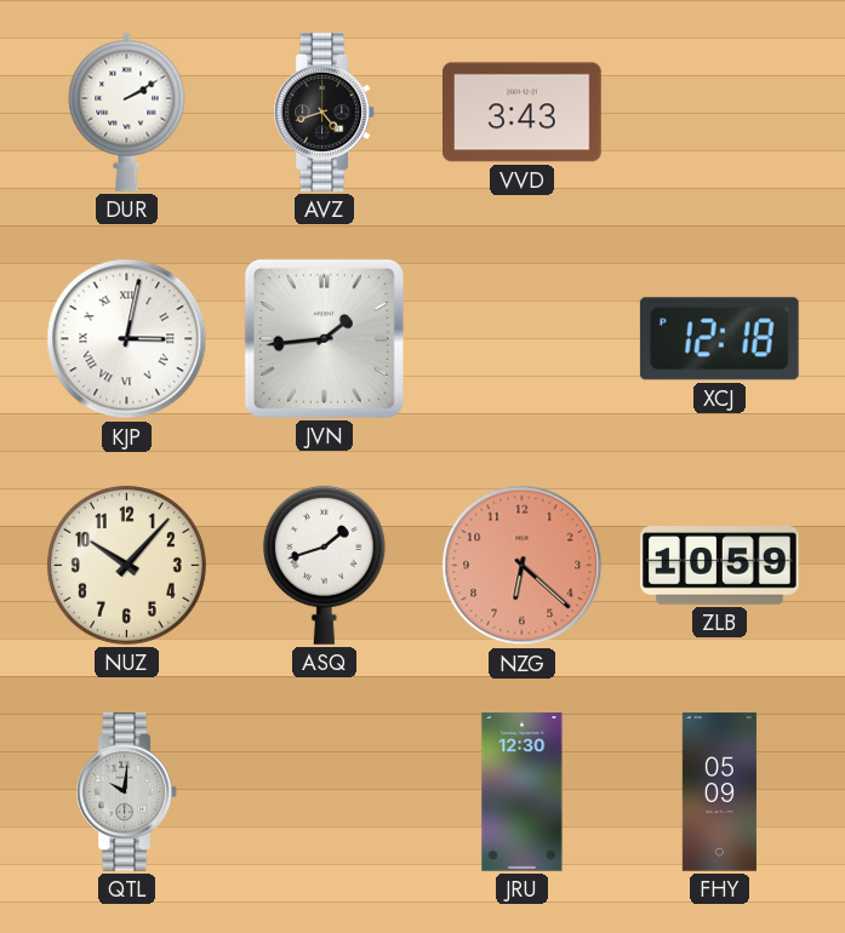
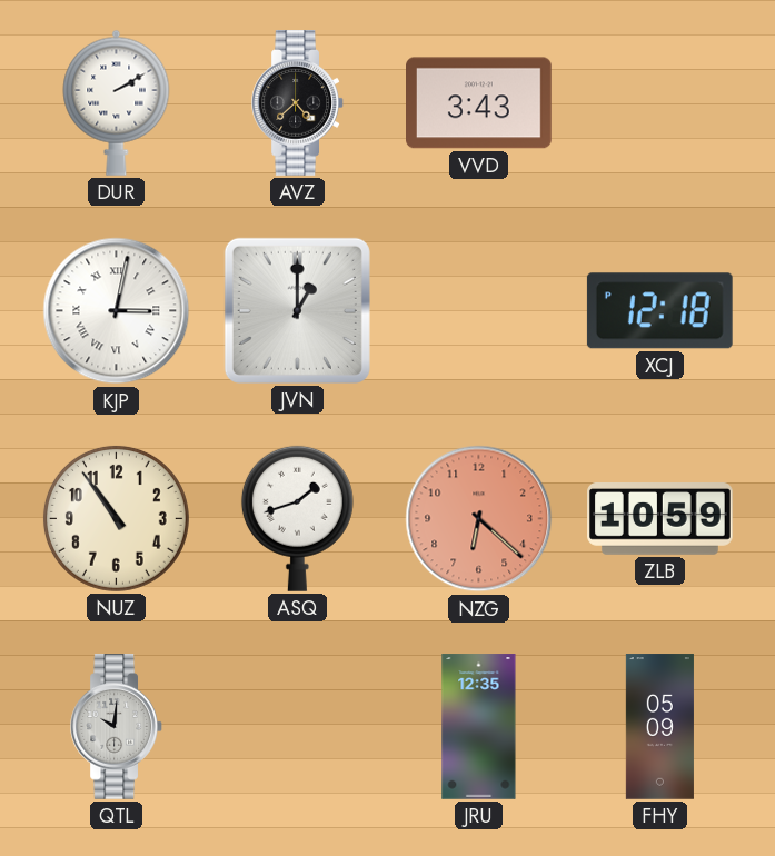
AVZ: 4:42 -> 4:38
JVN: 1:44 -> 1:00
NUZ: 10:07 -> 10:54
JRU: 12:30 -> 12:35
